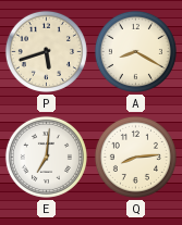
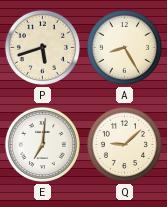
A: 8:20 -> 8:25
Q: 8:14 -> 9:08
